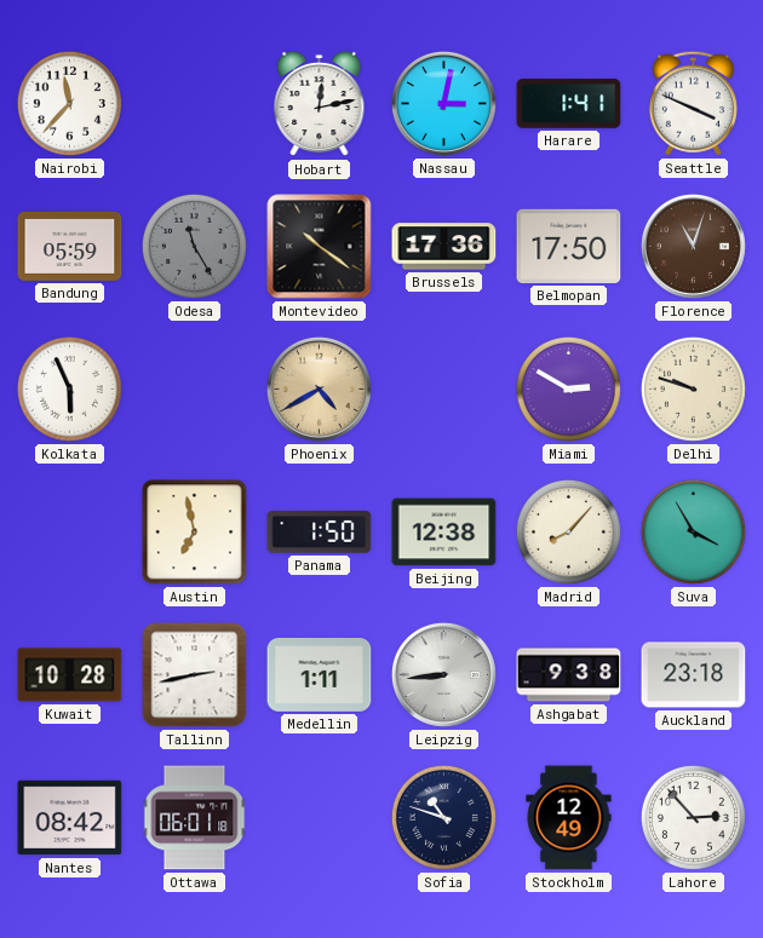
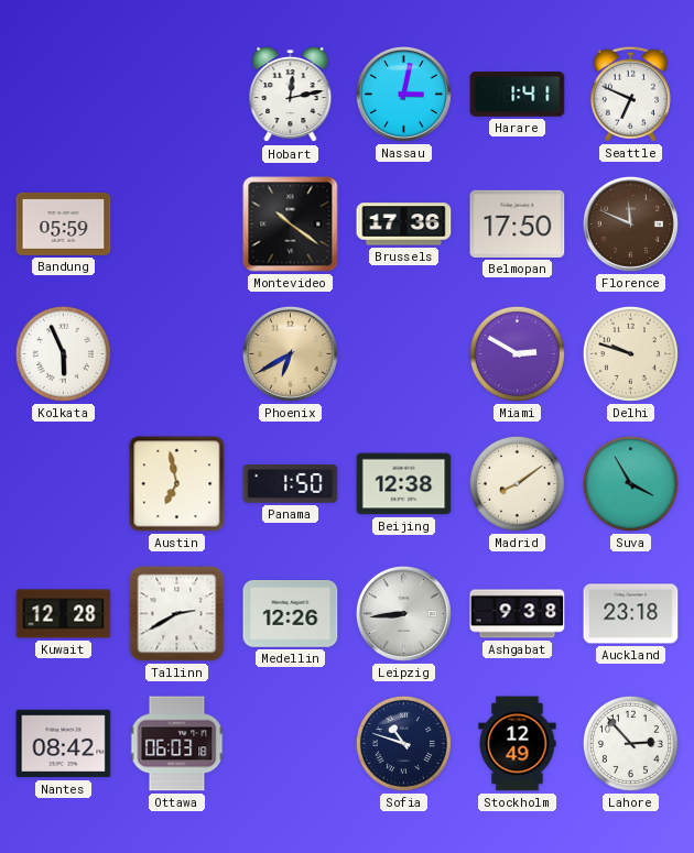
Nairobi: 11:37 -> none
Seattle: 3:49 -> 6:49
Odesa: 11:25 -> none
Florence: 11:03 -> 11:49
Phoenix: 4:40 -> 6:40
Madrid: 8:07 -> 8:09
Kuwait: 10:28 -> 12:28
Tallinn: 2:43 -> 2:40
Medellin: 1:11 -> 12:26
Ottawa: 06:01 -> 06:03
